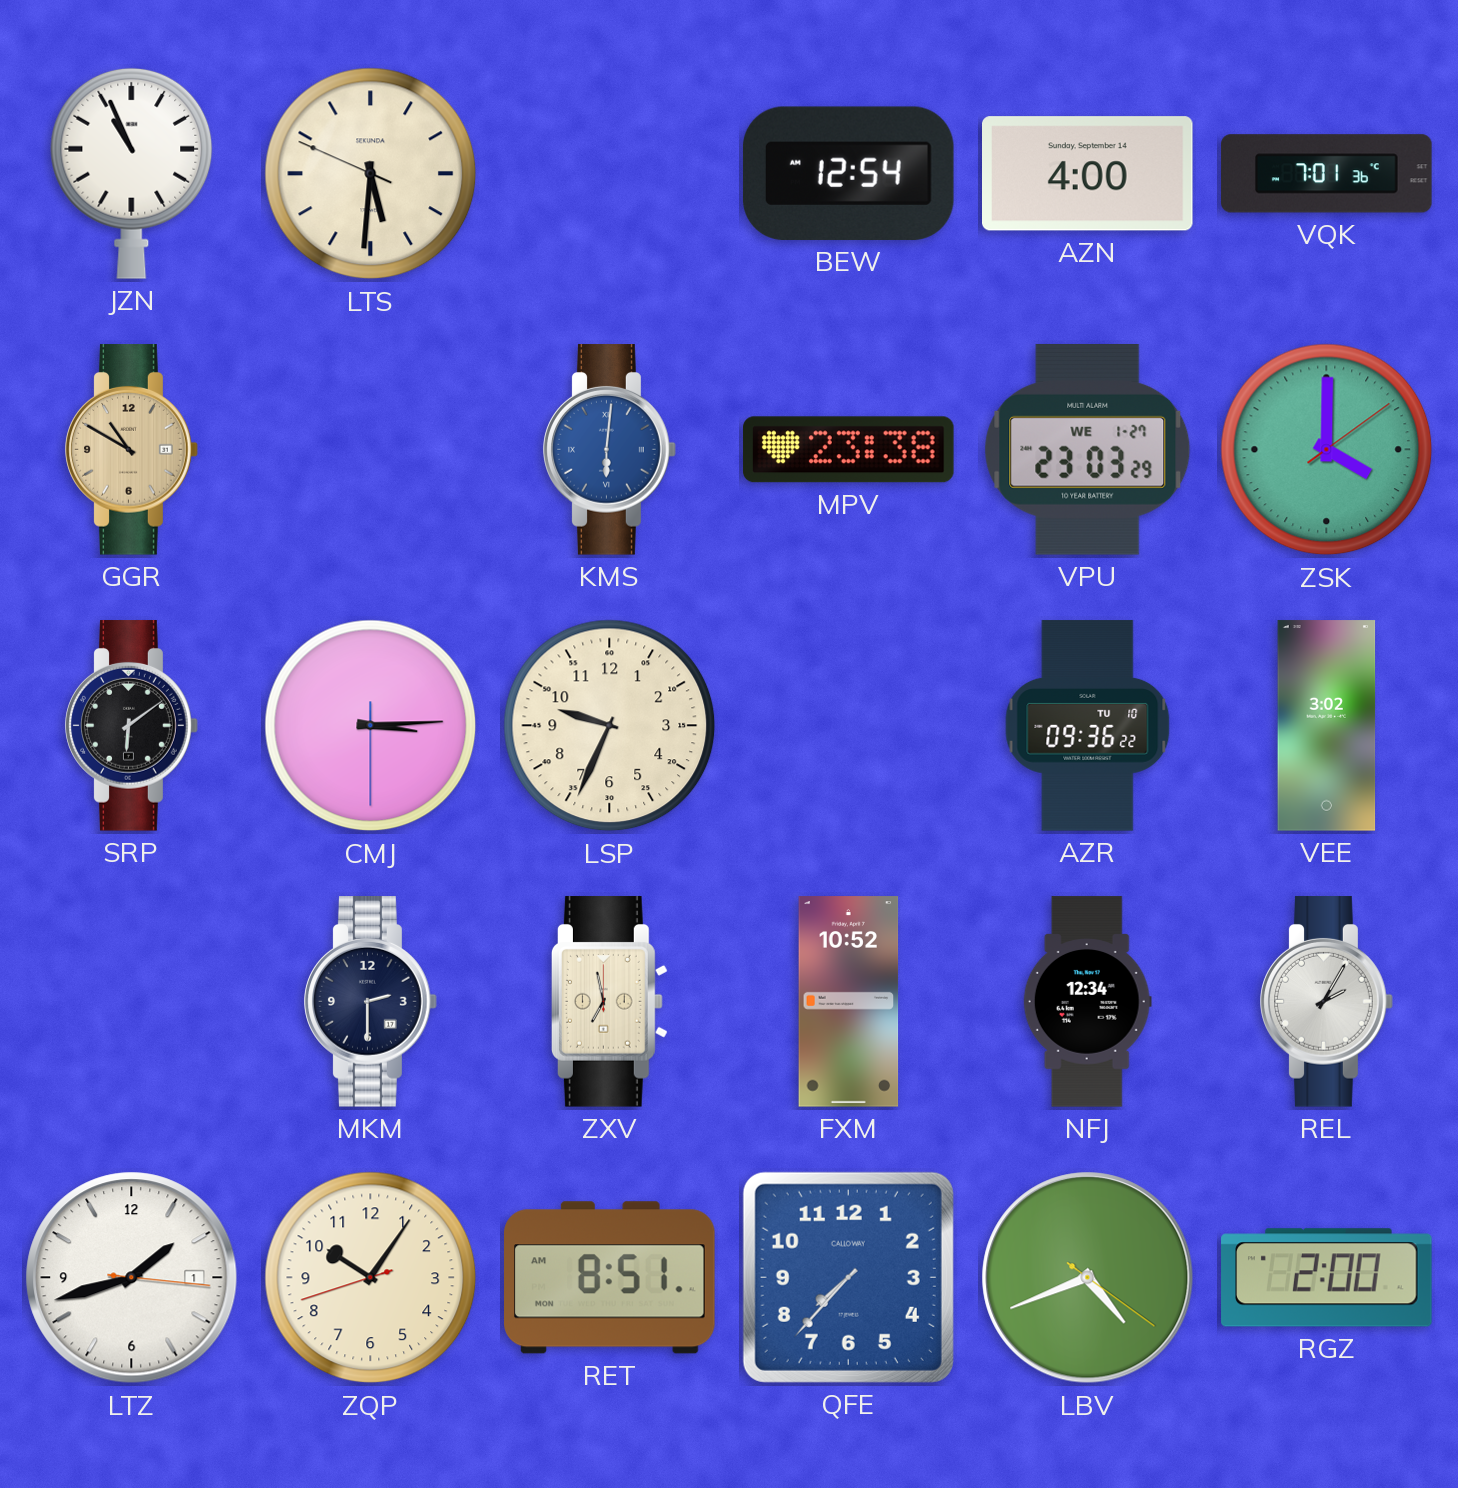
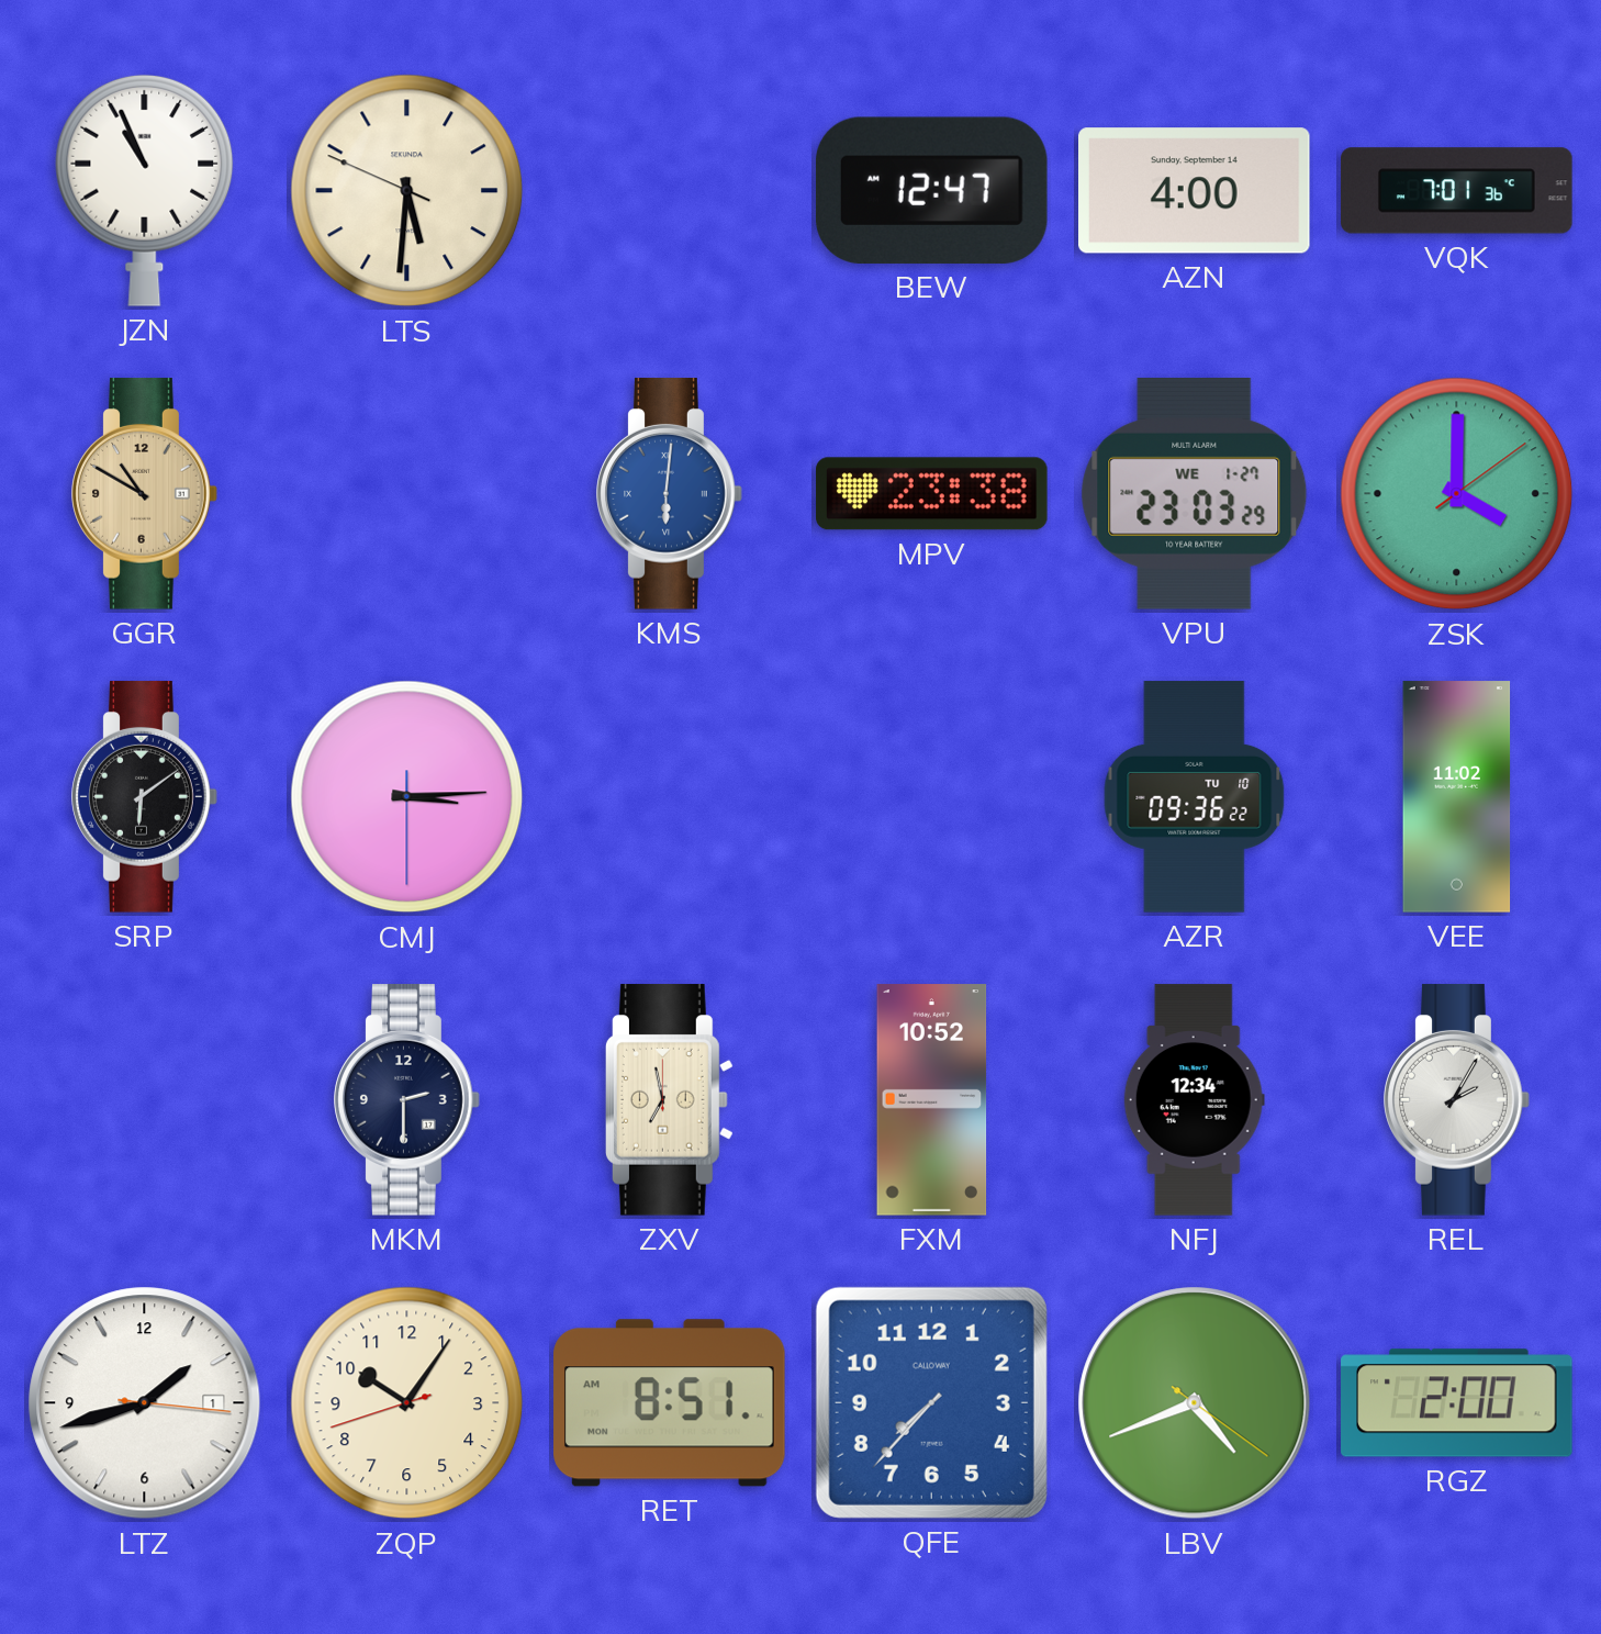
BEW: 12:54 -> 12:47
LSP: 9:34 -> none
VEE: 3:02 -> 11:02
